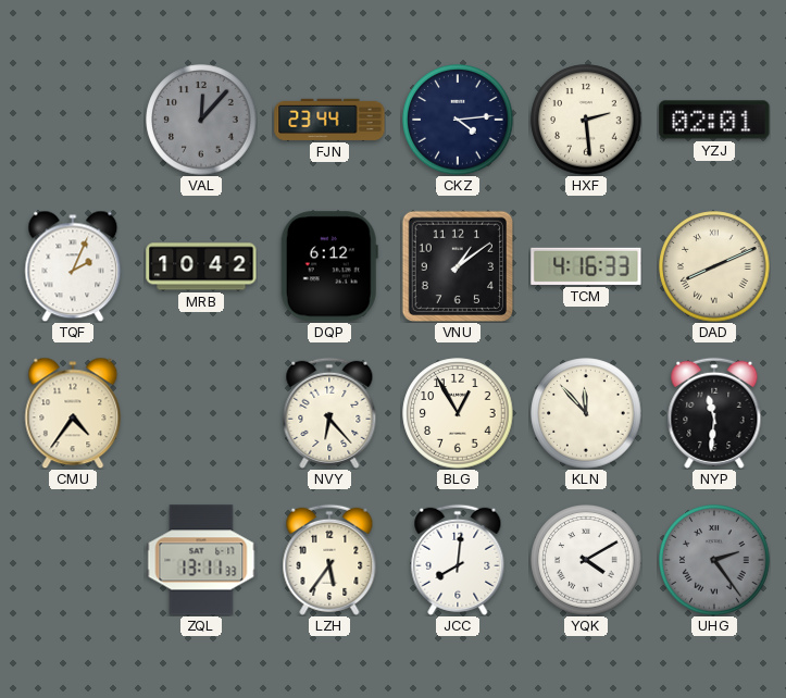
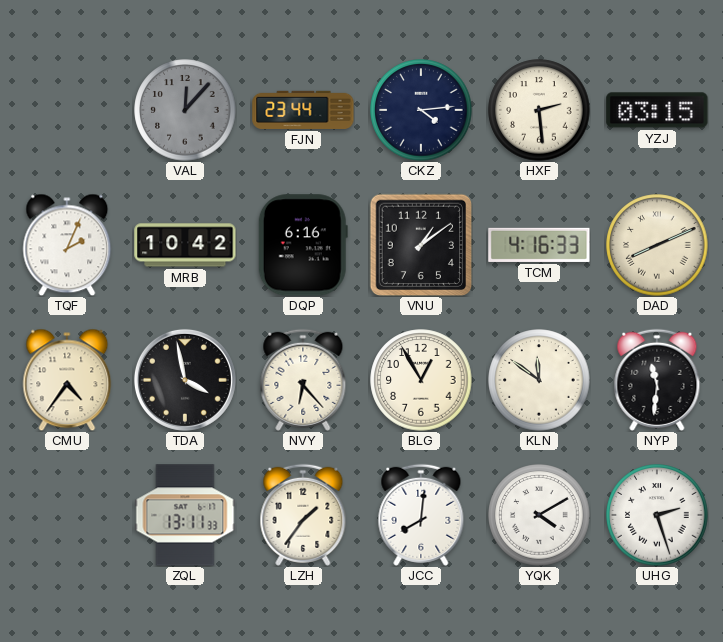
YZJ: 02:01 -> 03:15
DQP: 6:12 -> 6:16
TDA: none -> 3:58
KLN: 11:53 -> 11:51
LZH: 5:36 -> 1:36
UHG: 2:24 -> 2:27
UHG dial: grey -> white
